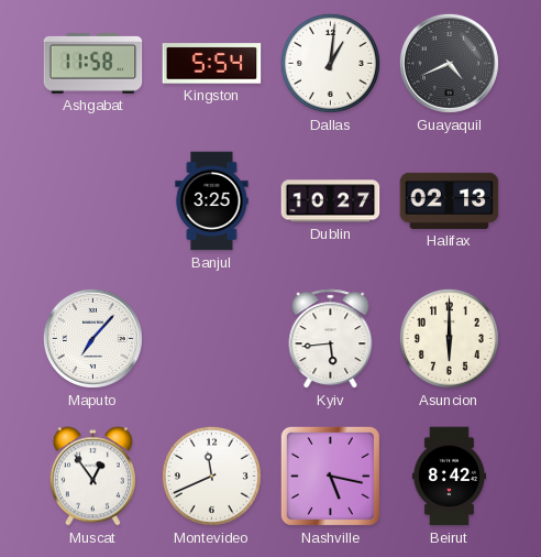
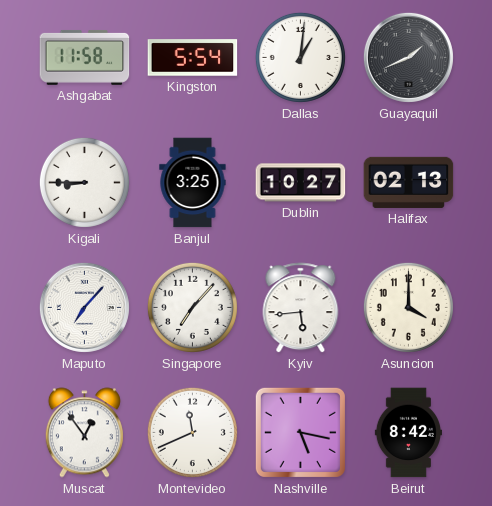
Guayaquil: 4:41 -> 1:41
Kigali: none -> 8:45
Singapore: none -> 7:07
Asuncion: 6:00 -> 4:00
